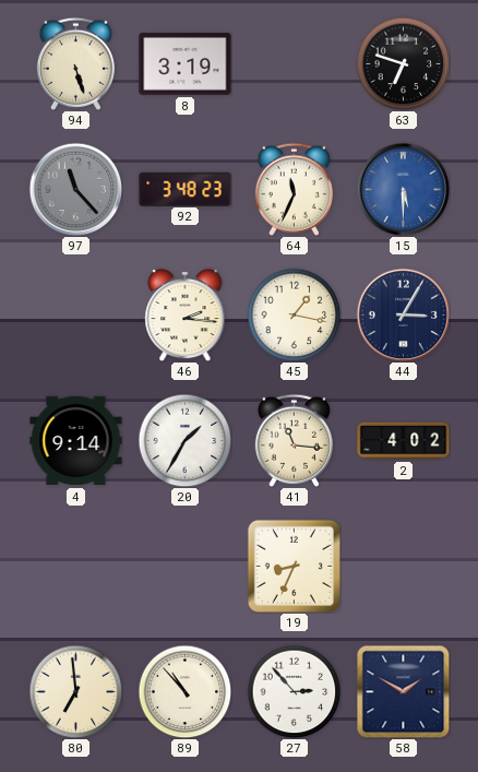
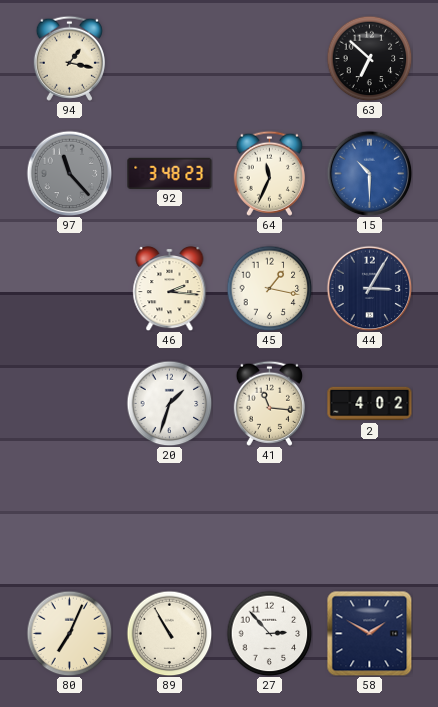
94: 5:27 -> 1:17
8: 3:19 -> none
63: 6:48 -> 6:52
15: 5:30 -> 10:30
4: 9:14 -> none
20: 1:35 -> 1:33
19: 8:34 -> none
80: 6:59 -> 7:04
89: 10:53 -> 10:55
